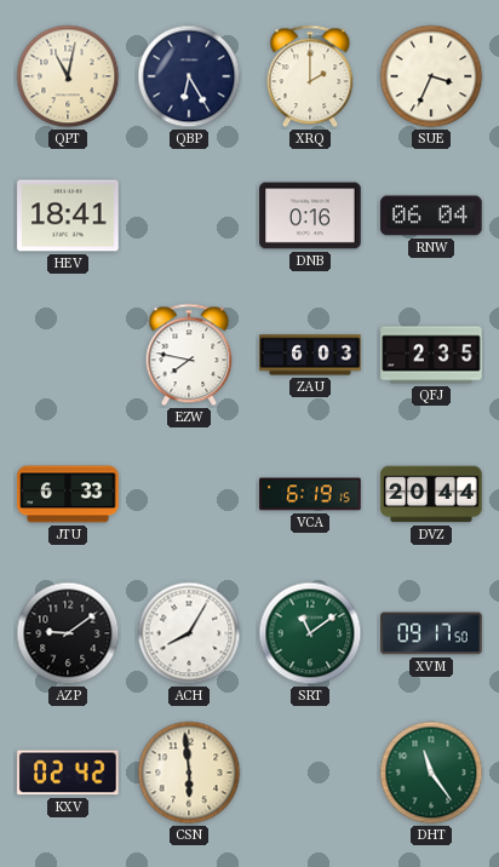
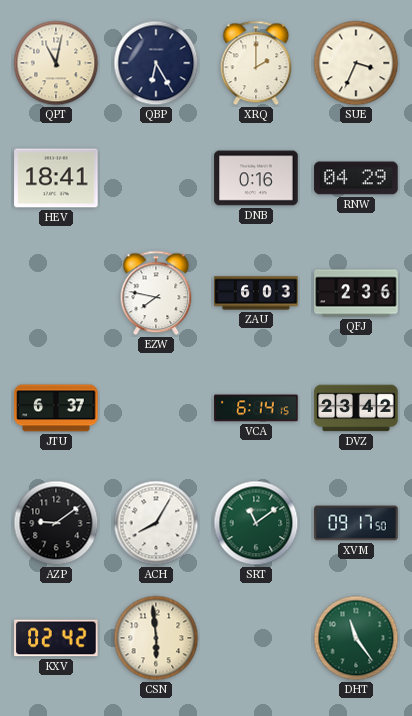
RNW: 06:04 -> 04:29
QFJ: 2:35 -> 2:36
JTU: 6:33 -> 6:37
VCA: 6:19 -> 6:14
DVZ: 20:44 -> 23:42
